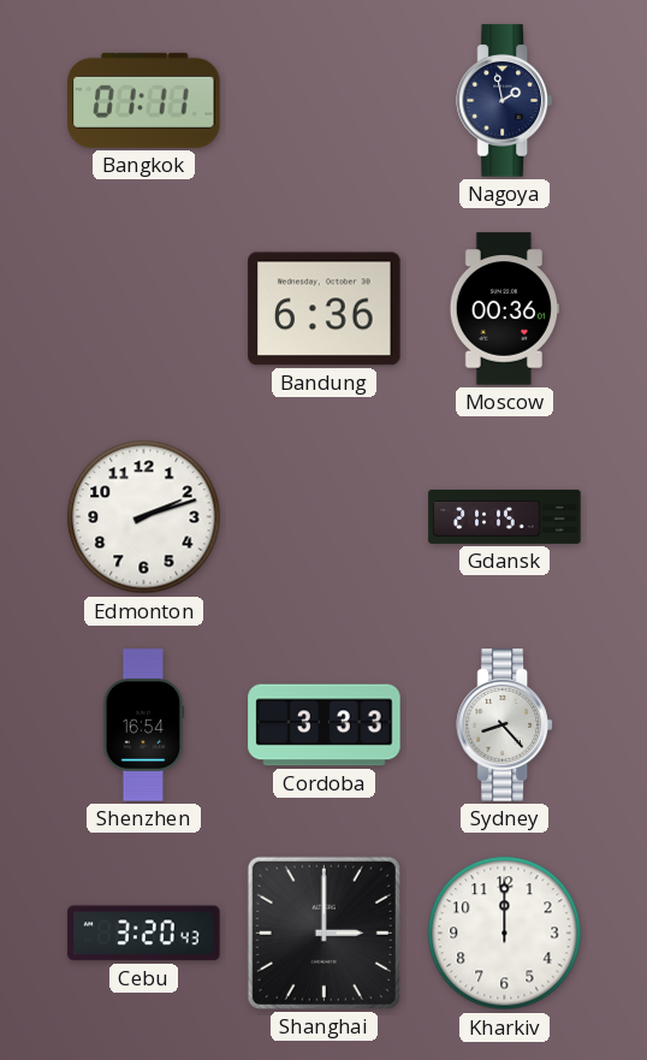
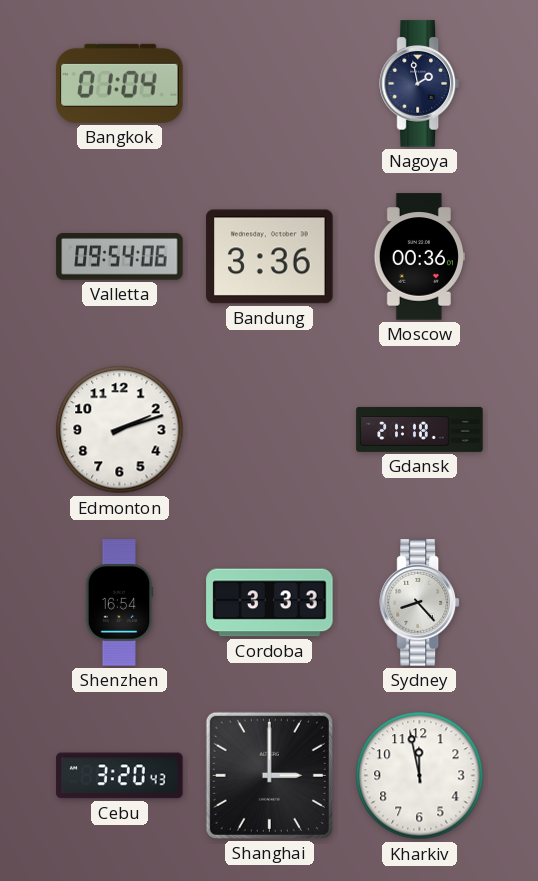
Bangkok: 01:11 -> 01:04
Valletta: none -> 09:54
Bandung: 6:36 -> 3:36
Gdansk: 21:15 -> 21:18
Kharkiv: 12:00 -> 11:58
